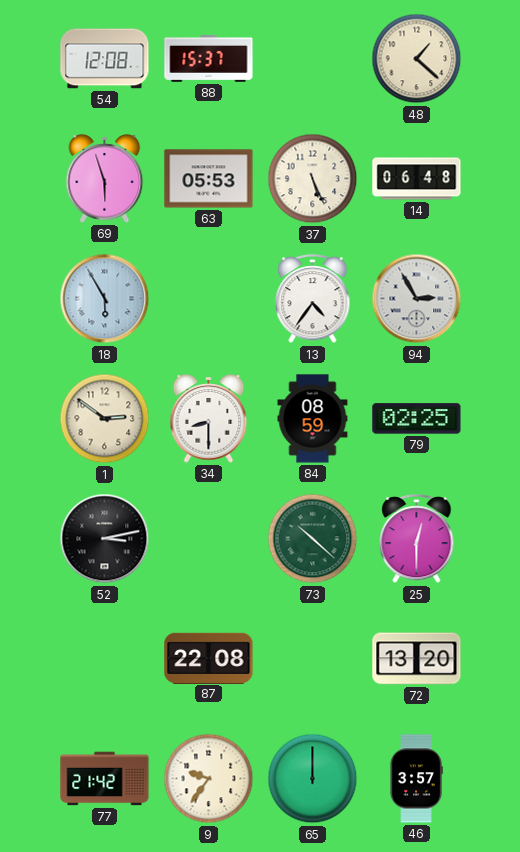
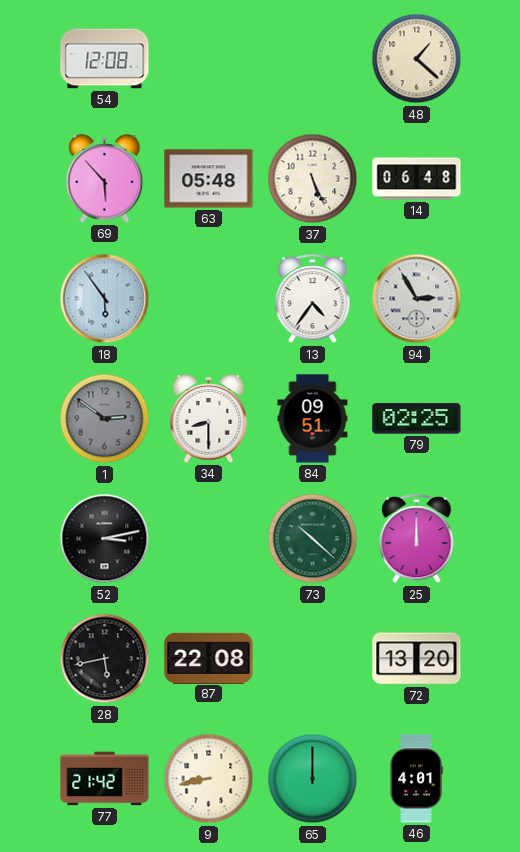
88: 15:37 -> none
69: 5:57 -> 5:53
63: 05:53 -> 05:48
18: 5:55 -> 5:54
1 dial: cream -> grey
84: 08:59 -> 09:51
25: 12:30 -> 12:00
28: none -> 5:43
9: 9:36 -> 8:43
46: 3:57 -> 4:01
